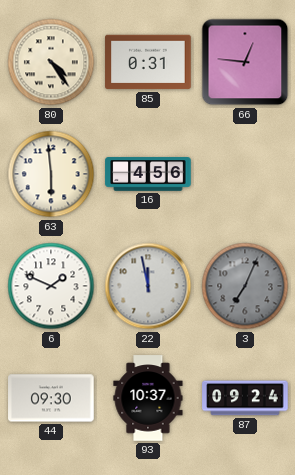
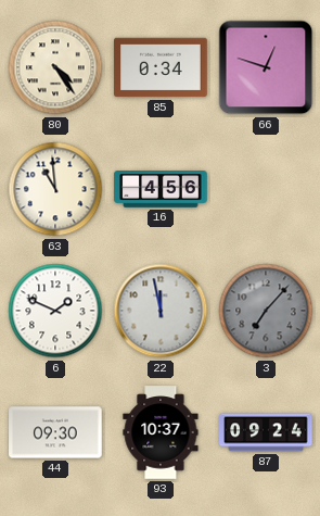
85: 0:31 -> 0:34
66: 12:46 -> 12:48
63: 5:59 -> 10:59
3: 7:04 -> 7:07
